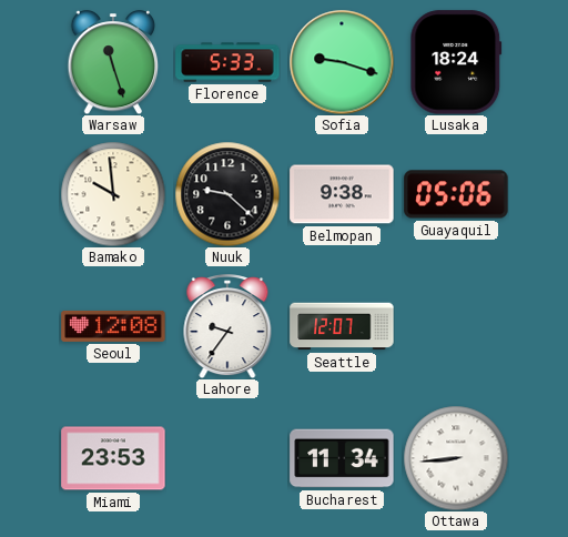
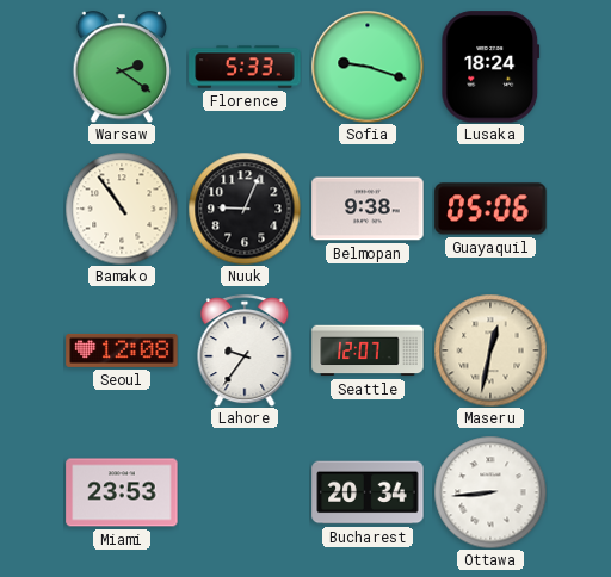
Warsaw: 11:27 -> 2:21
Bamako: 9:59 -> 10:54
Nuuk: 9:22 -> 9:04
Maseru: none -> 12:32
Bucharest: 11:34 -> 20:34
